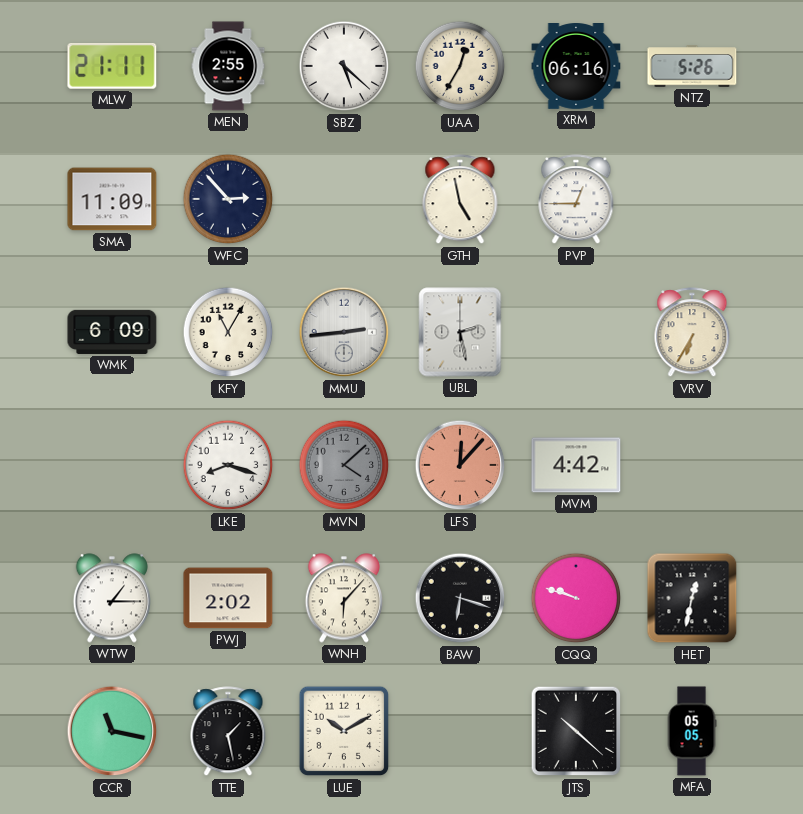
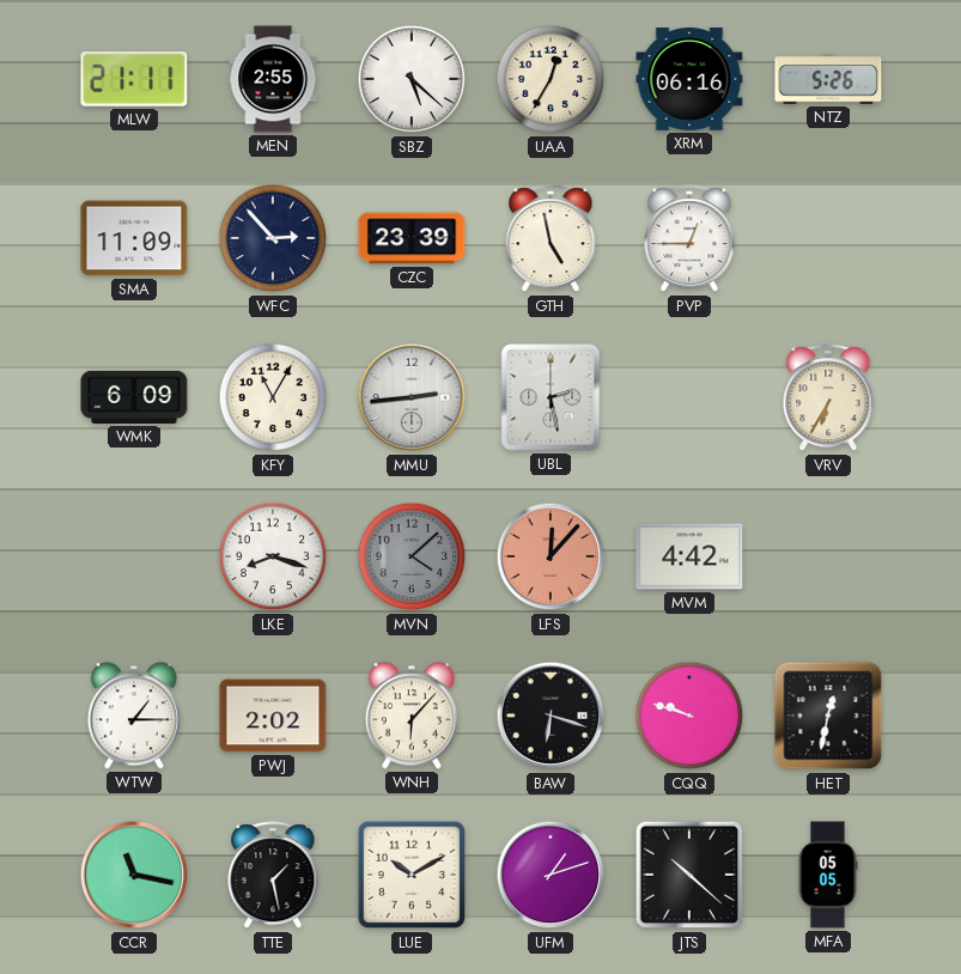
CZC: none -> 23:39
UFM: none -> 1:12
